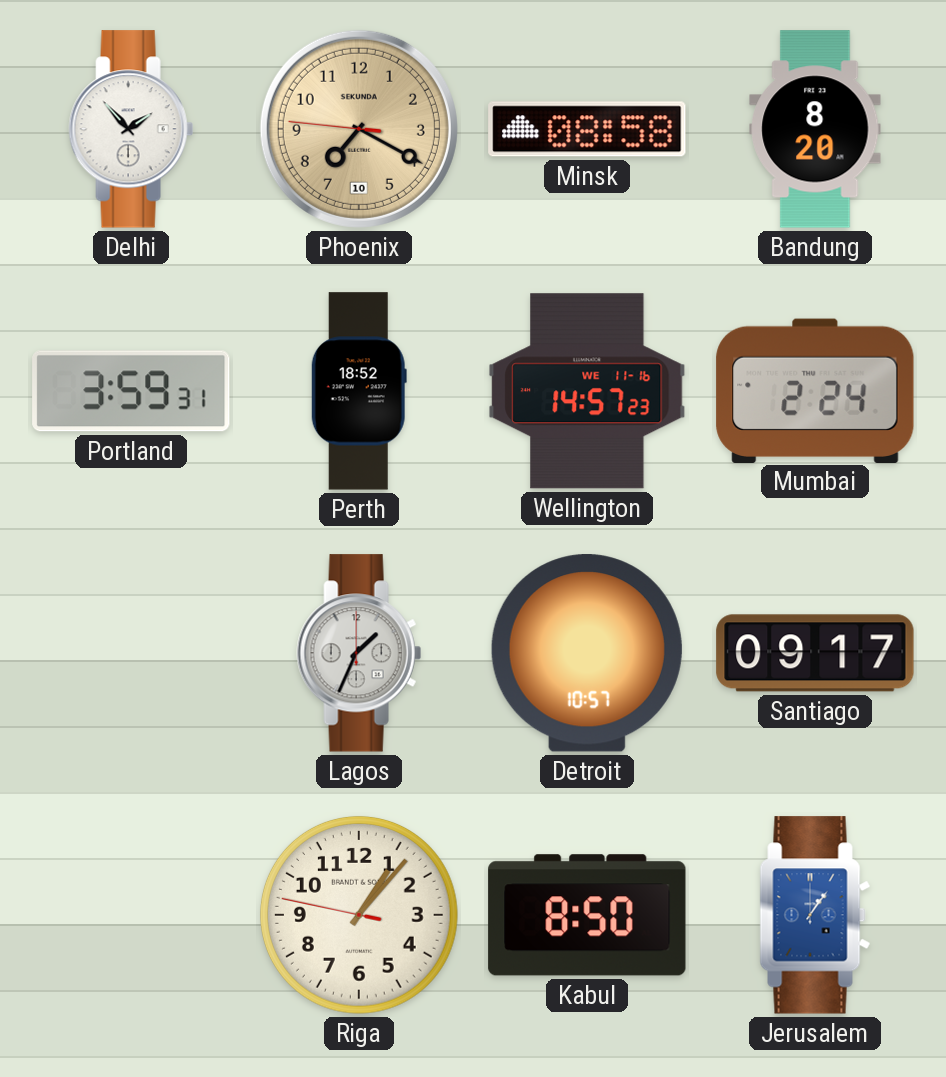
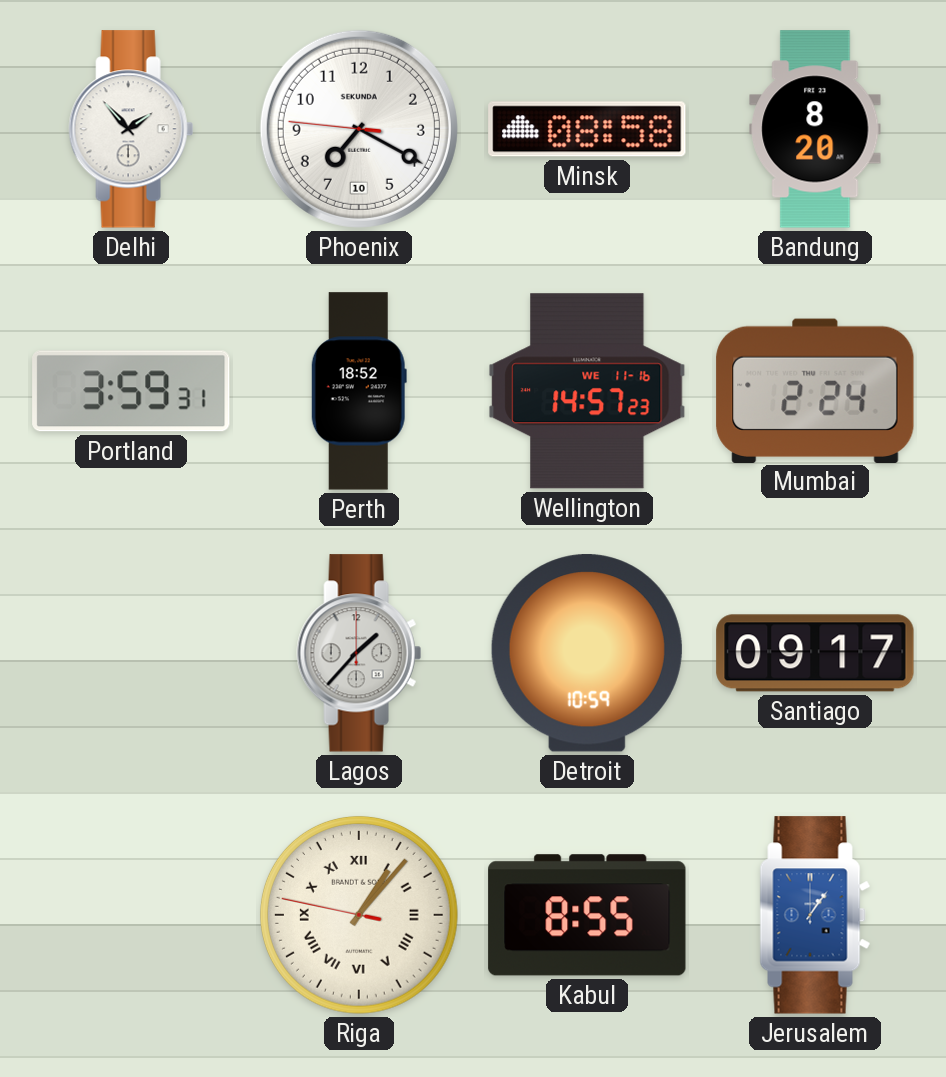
Phoenix dial: champagne -> white
Lagos: 1:34 -> 1:37
Detroit: 10:57 -> 10:59
Riga numerals: Arabic -> Roman
Kabul: 8:50 -> 8:55
